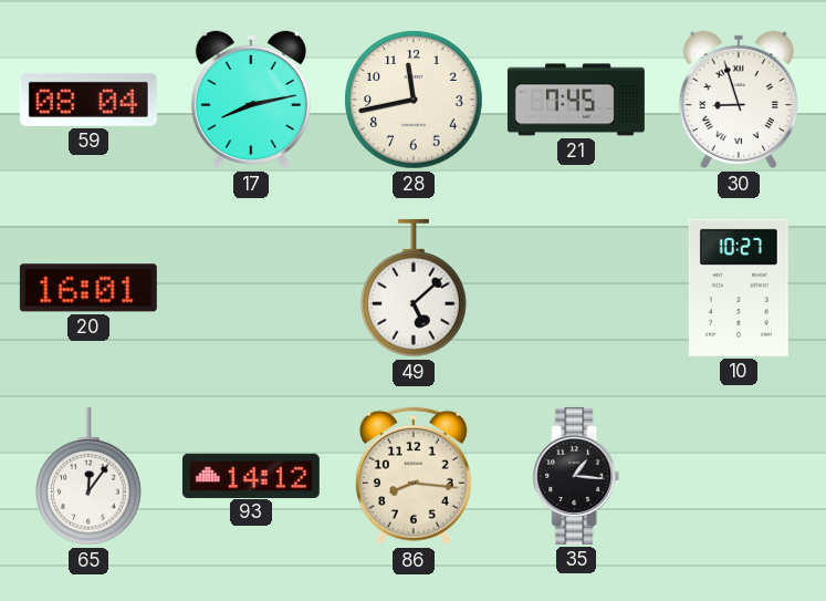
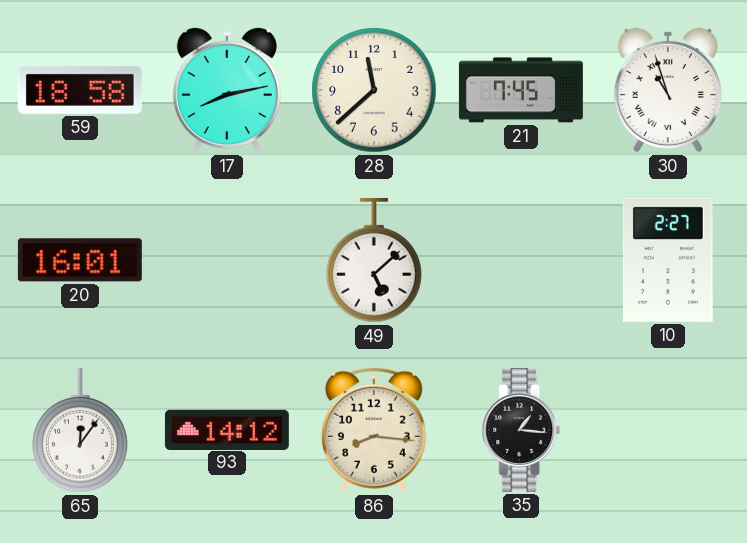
59: 08:04 -> 18:58
28: 11:43 -> 11:38
30: 8:57 -> 10:57
10: 10:27 -> 2:27
